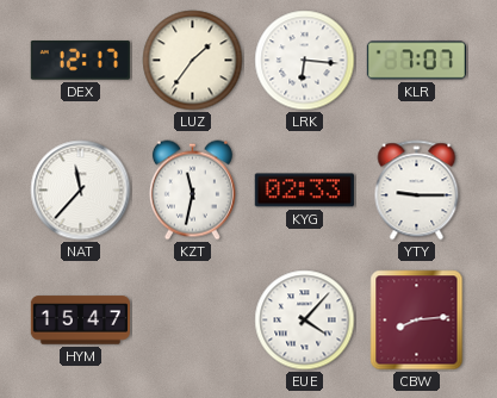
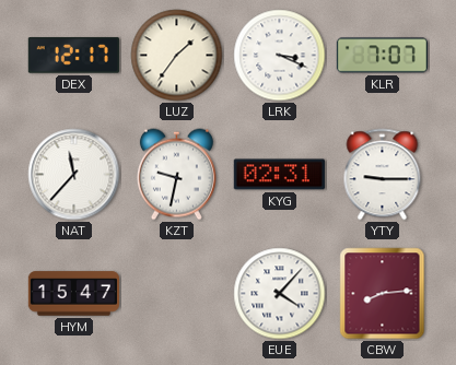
LRK: 6:16 -> 3:19
KZT: 11:32 -> 9:32
KYG: 02:33 -> 02:31
